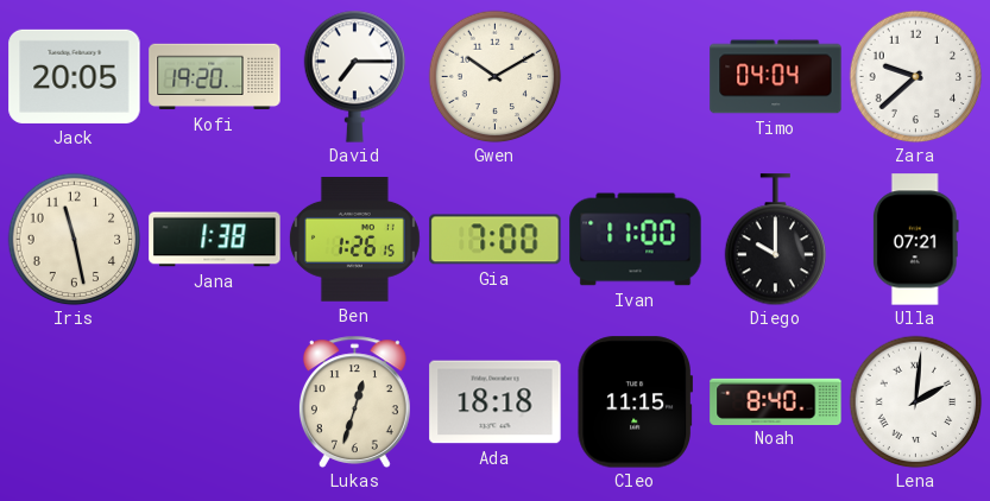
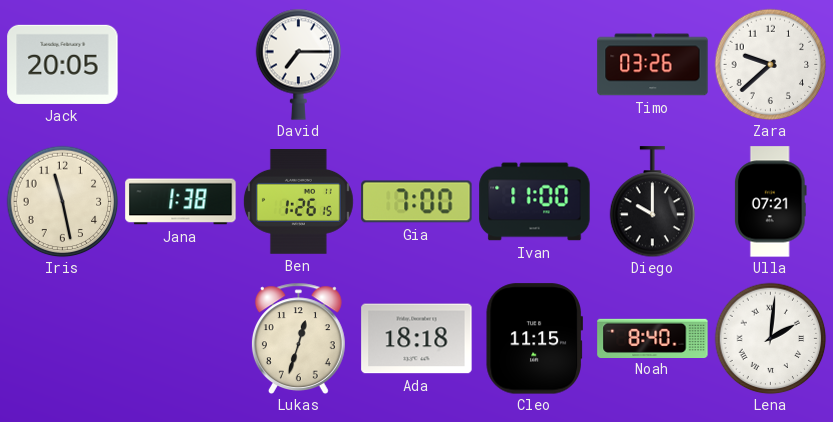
Kofi: 19:20 -> none
Gwen: 10:10 -> none
Timo: 04:04 -> 03:26
